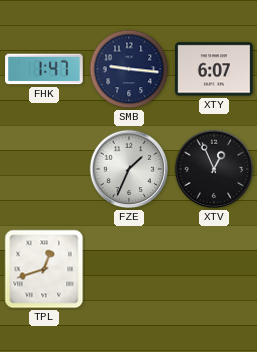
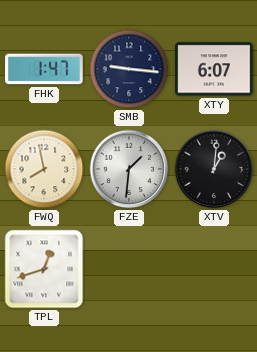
FWQ: none -> 7:58
FZE: 1:34 -> 1:31
XTV: 12:56 -> 1:01
